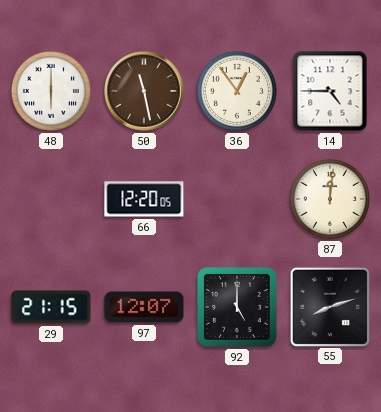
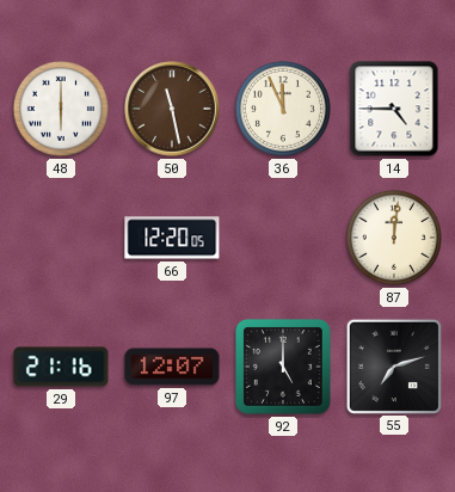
36: 12:54 -> 11:56
29: 21:15 -> 21:16
55: 8:12 -> 7:12
